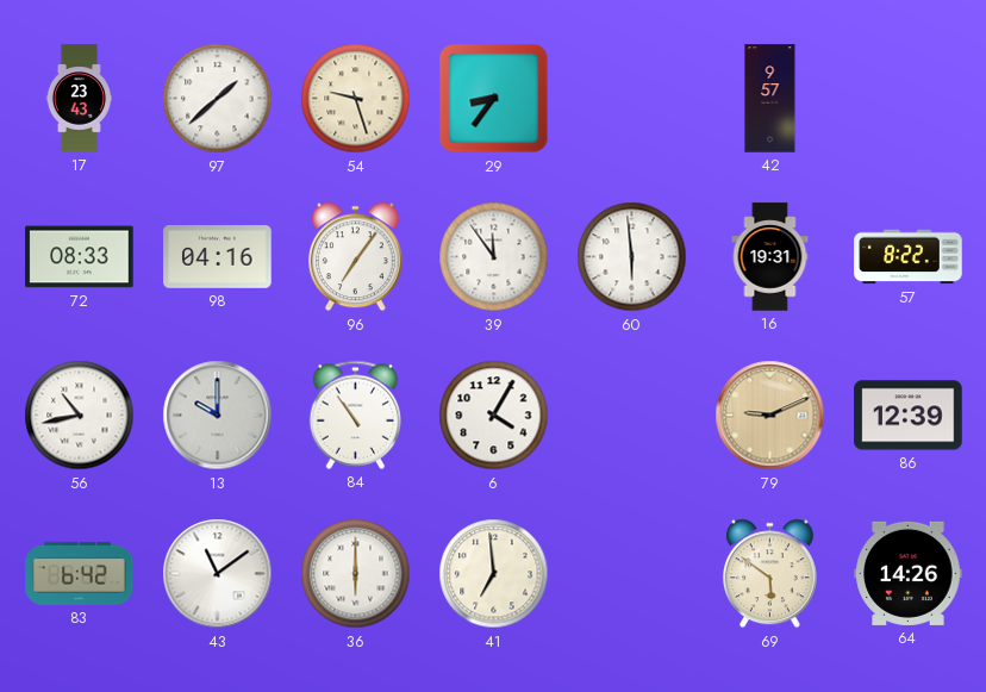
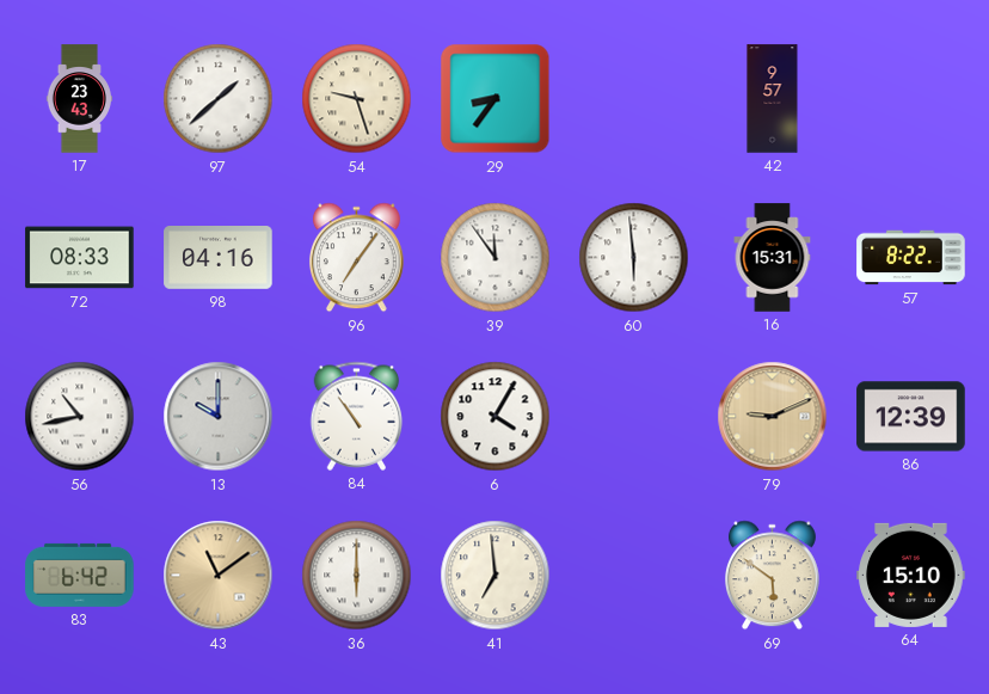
16: 19:31 -> 15:31
43 dial: white -> champagne
64: 14:26 -> 15:10
